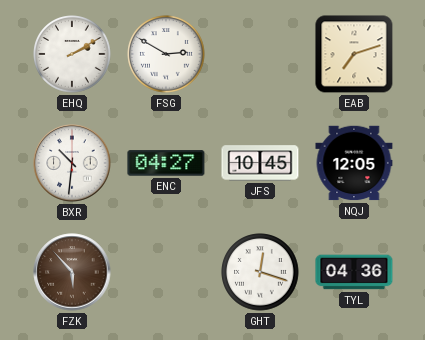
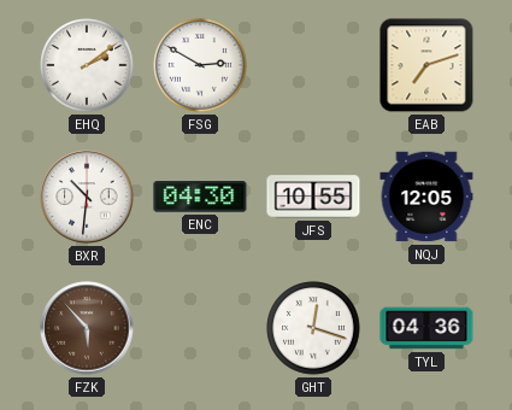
EHQ: 2:10 -> 2:09
ENC: 04:27 -> 04:30
JFS: 10:45 -> 10:55
